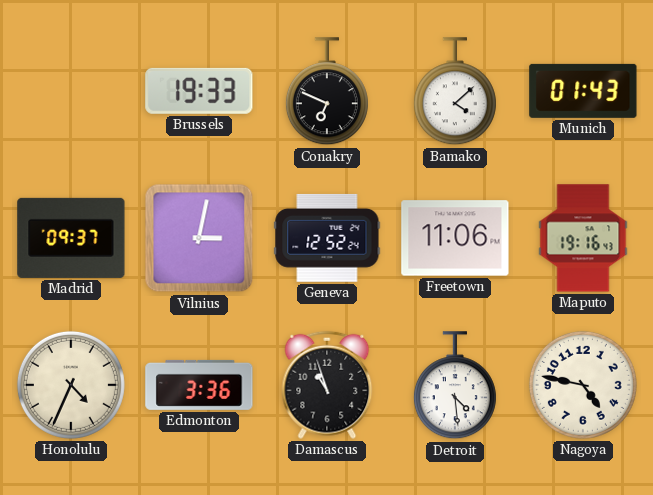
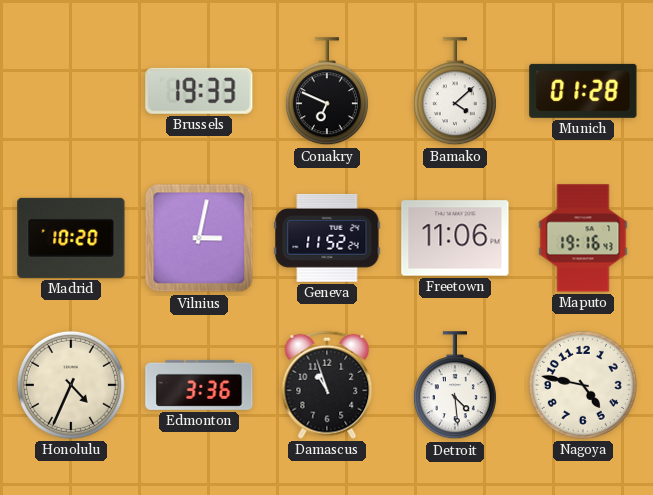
Munich: 01:43 -> 01:28
Madrid: 09:37 -> 10:20
Geneva: 12:52 -> 11:52
